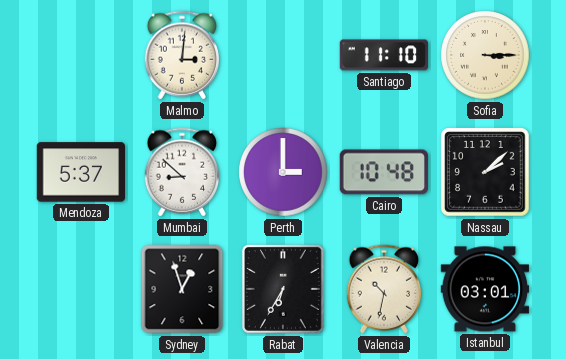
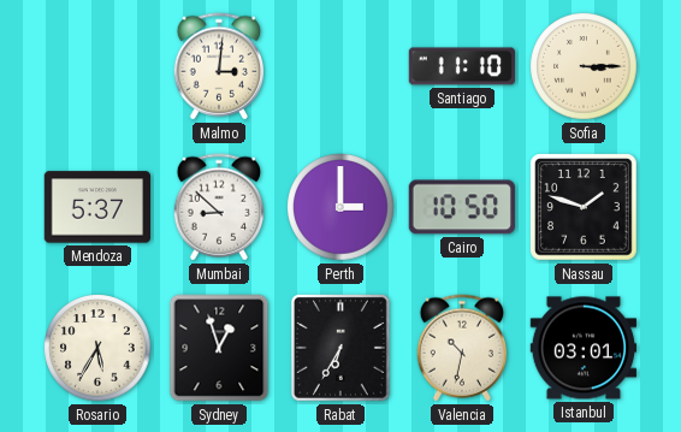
Cairo: 10:48 -> 10:50
Nassau: 2:08 -> 1:48
Rosario: none -> 5:35
